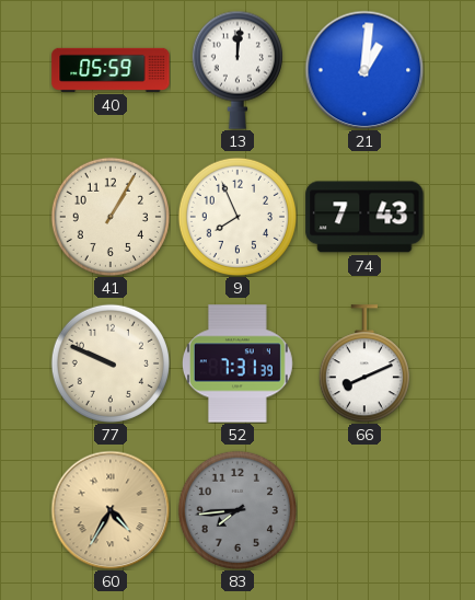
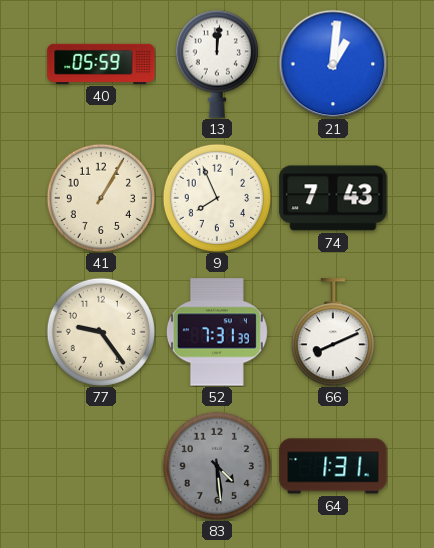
77: 9:49 -> 9:24
60: 4:35 -> none
83: 7:44 -> 4:29
64: none -> 1:31
